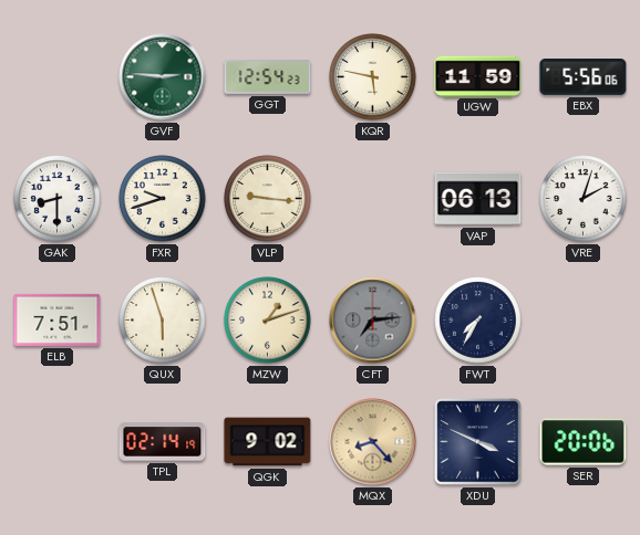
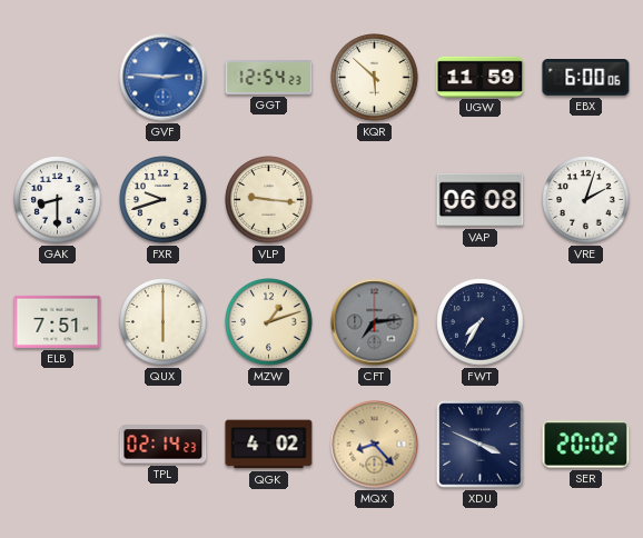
GVF dial: green -> blue
KQR: 5:47 -> 5:52
EBX: 5:56 -> 6:00
VAP: 06:13 -> 06:08
QUX: 5:57 -> 6:00
TPL: 02:14:19 -> 02:14:23
QGK: 9:02 -> 4:02
SER: 20:06 -> 20:02
